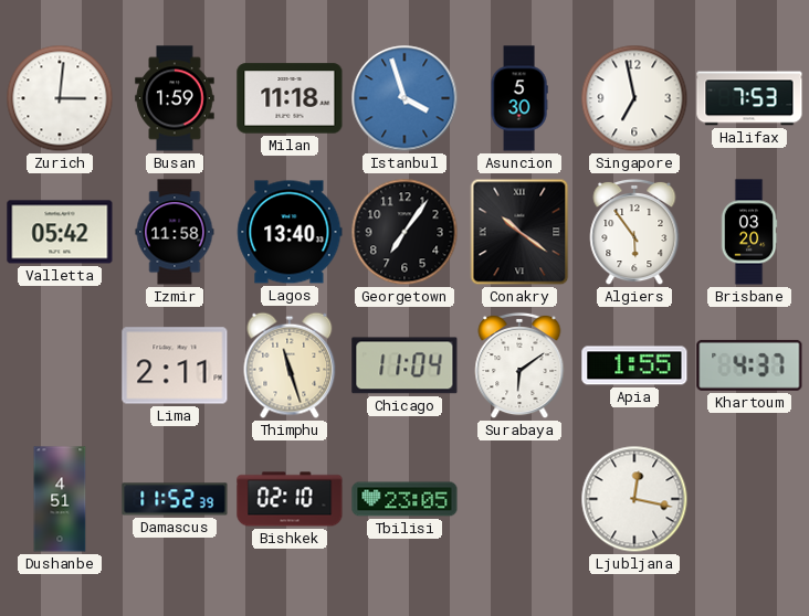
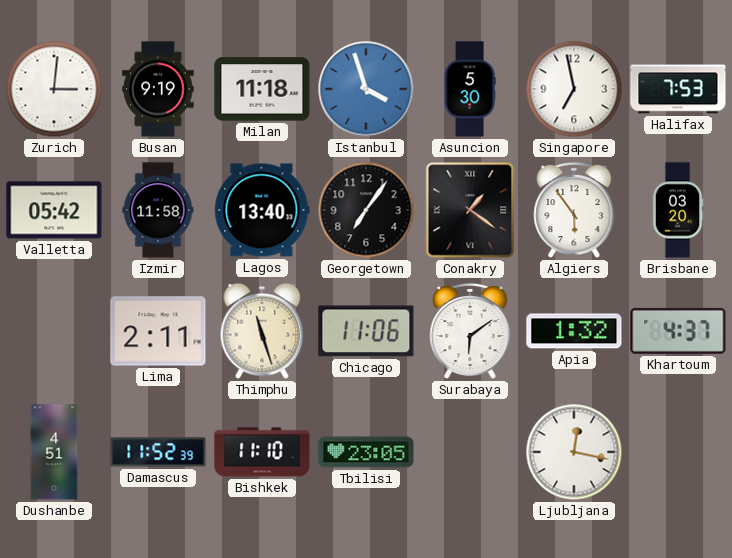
Busan: 1:59 -> 9:19
Conakry: 10:21 -> 1:21
Chicago: 11:04 -> 11:06
Apia: 1:55 -> 1:32
Bishkek: 02:10 -> 11:10
